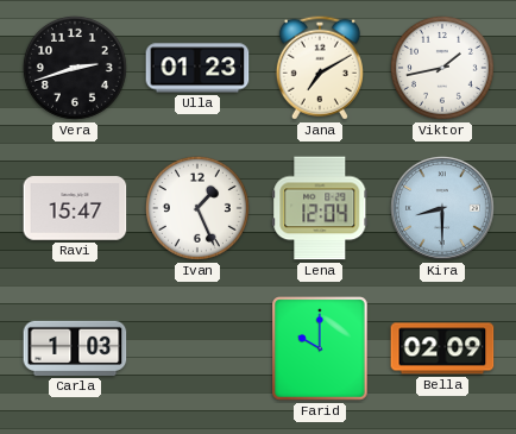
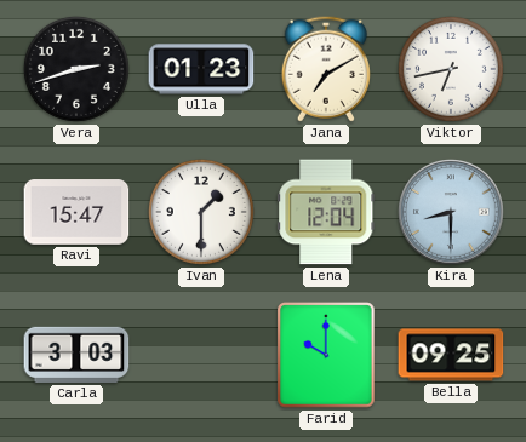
Viktor: 1:43 -> 6:43
Ivan: 1:26 -> 1:30
Carla: 1:03 -> 3:03
Bella: 02:09 -> 09:25
